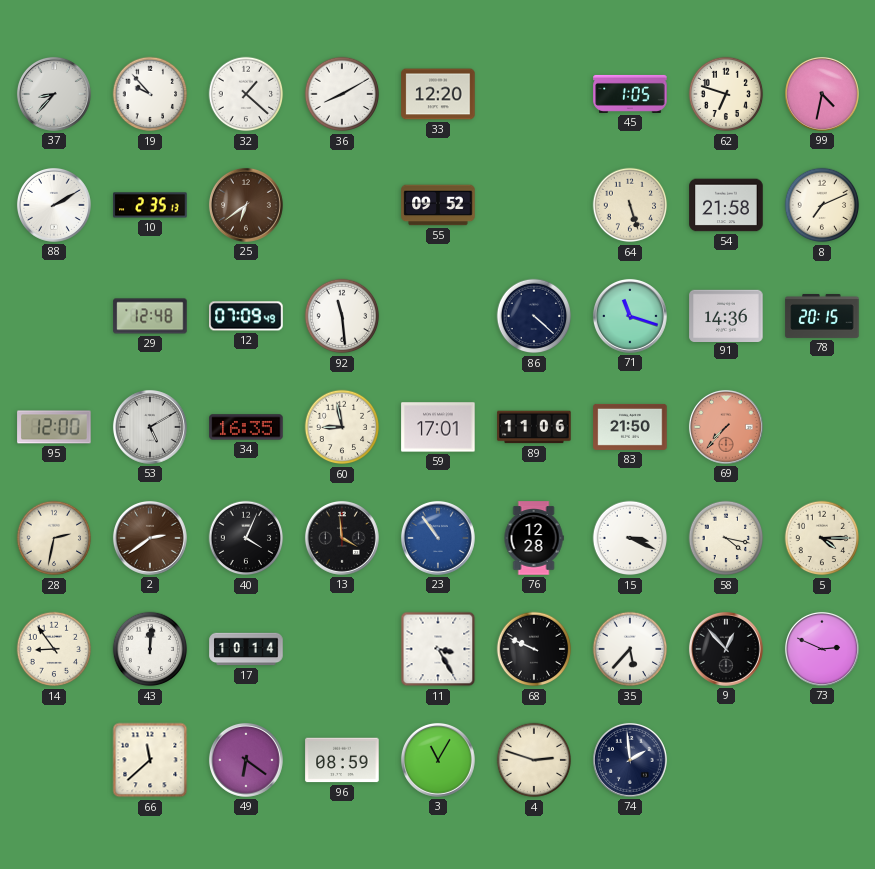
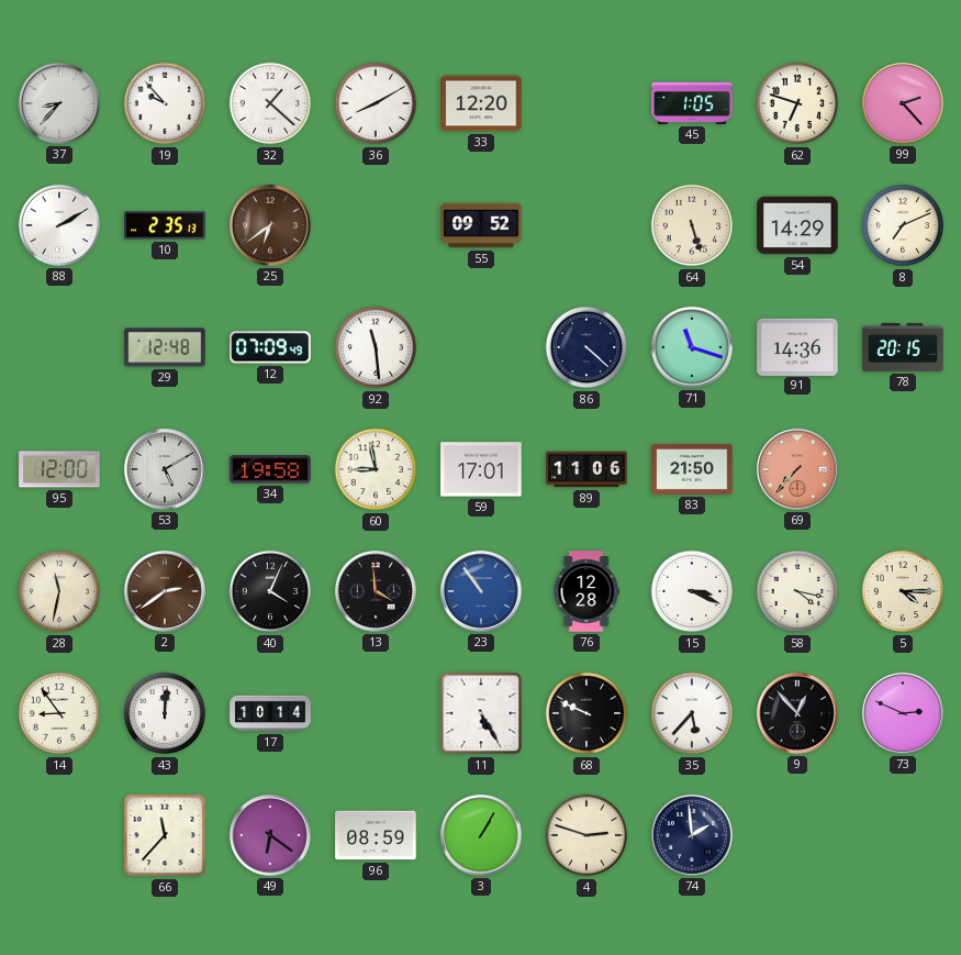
99: 4:32 -> 2:23
54: 21:58 -> 14:29
34: 16:35 -> 19:58
28: 2:32 -> 11:32
11: 3:25 -> 5:25
66: 11:38 -> 11:37
3: 11:05 -> 1:05
